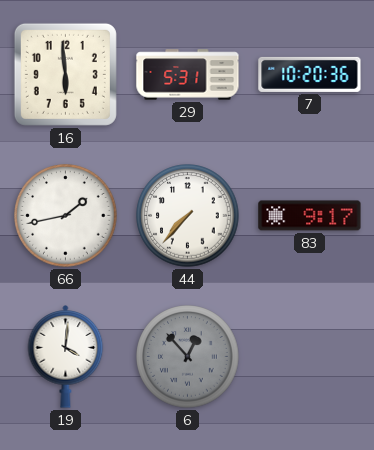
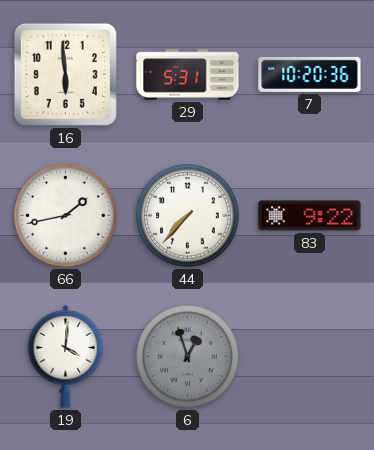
83: 9:17 -> 9:22
6: 12:53 -> 12:57
